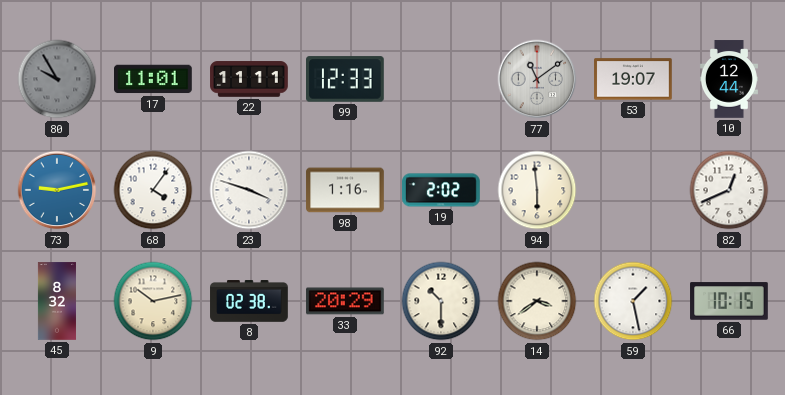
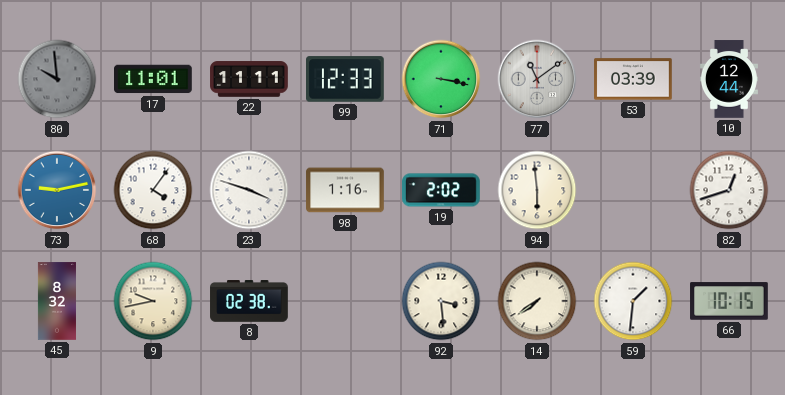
80: 9:55 -> 9:59
71: none -> 3:17
53: 19:07 -> 03:39
82: 12:41 -> 12:42
9: 10:13 -> 9:43
33: 20:29 -> none
92: 10:30 -> 3:29
14: 3:39 -> 7:39
59: 1:28 -> 1:31
